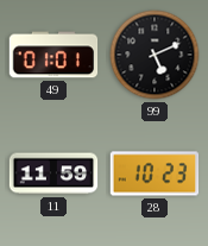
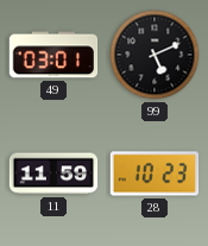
49: 01:01 -> 03:01
